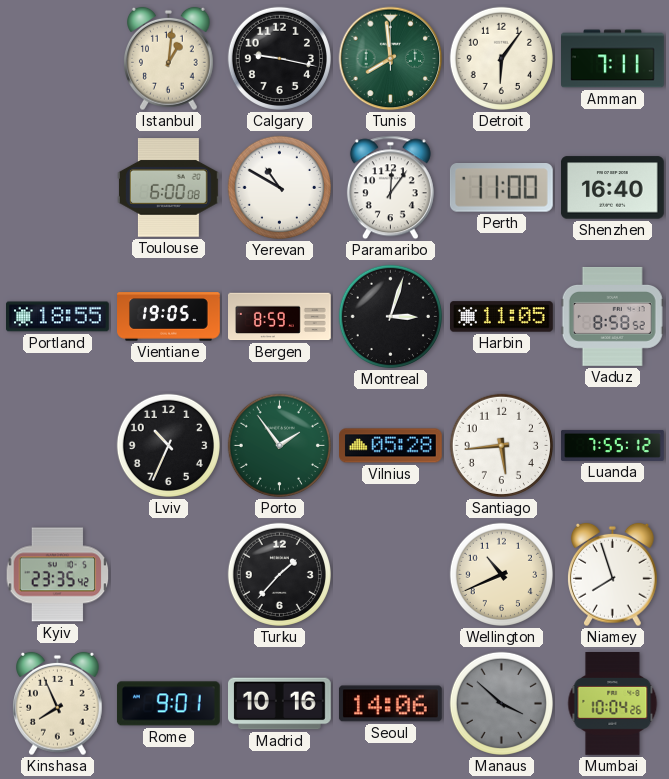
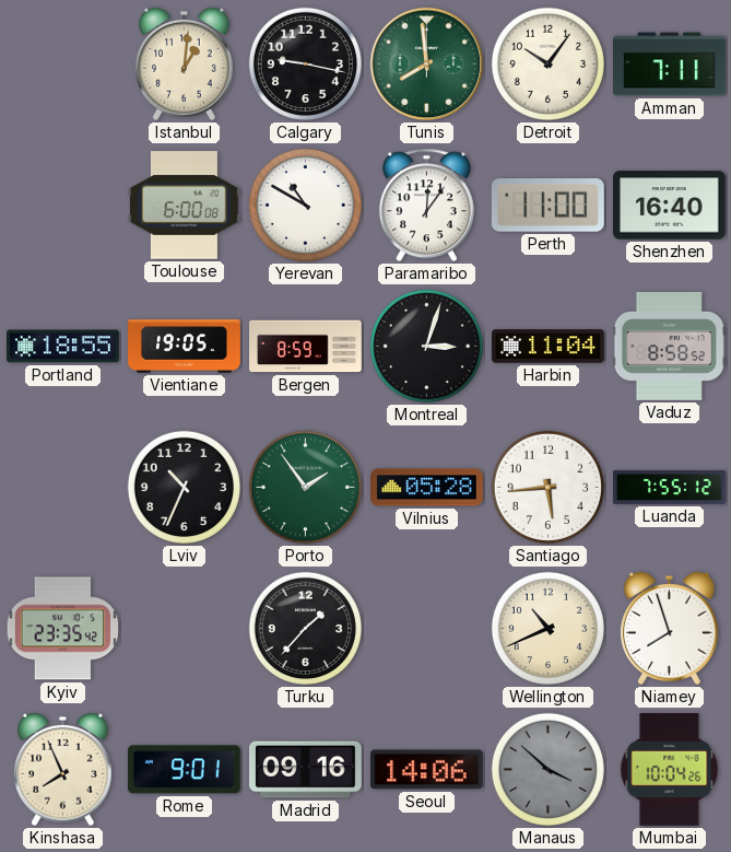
Detroit: 6:06 -> 10:06
Harbin: 11:05 -> 11:04
Madrid: 10:16 -> 09:16
